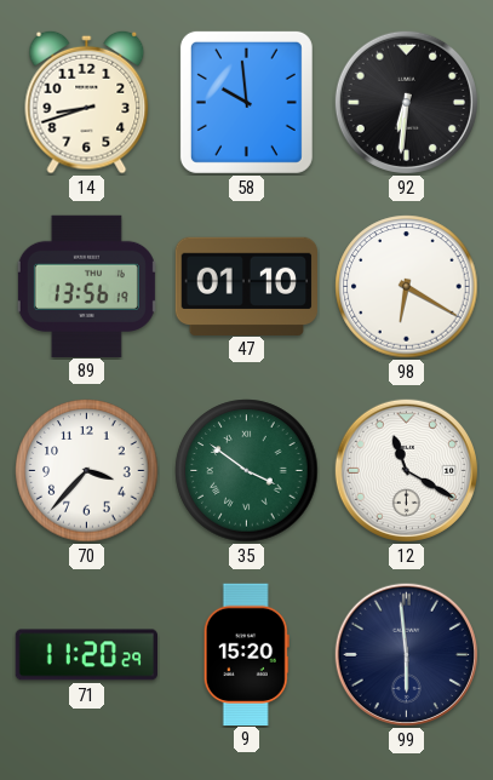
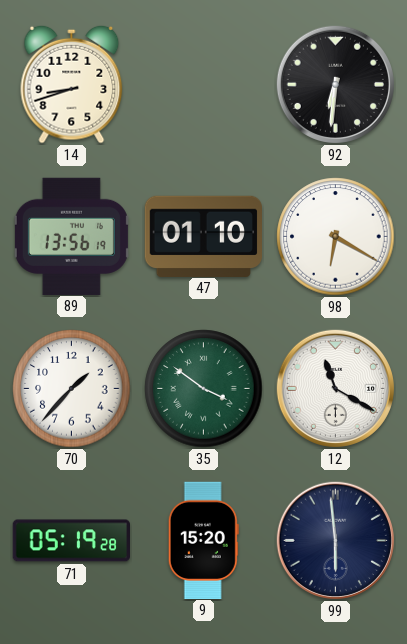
58: 9:59 -> none
70: 3:37 -> 1:37
71: 11:20 -> 05:19
